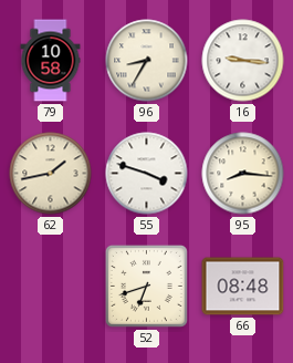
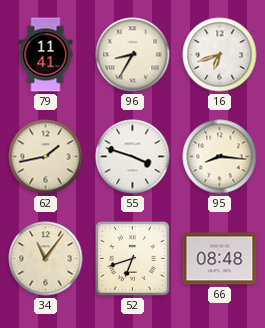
79: 10:58 -> 11:41
16: 9:16 -> 6:42
34: none -> 11:06
